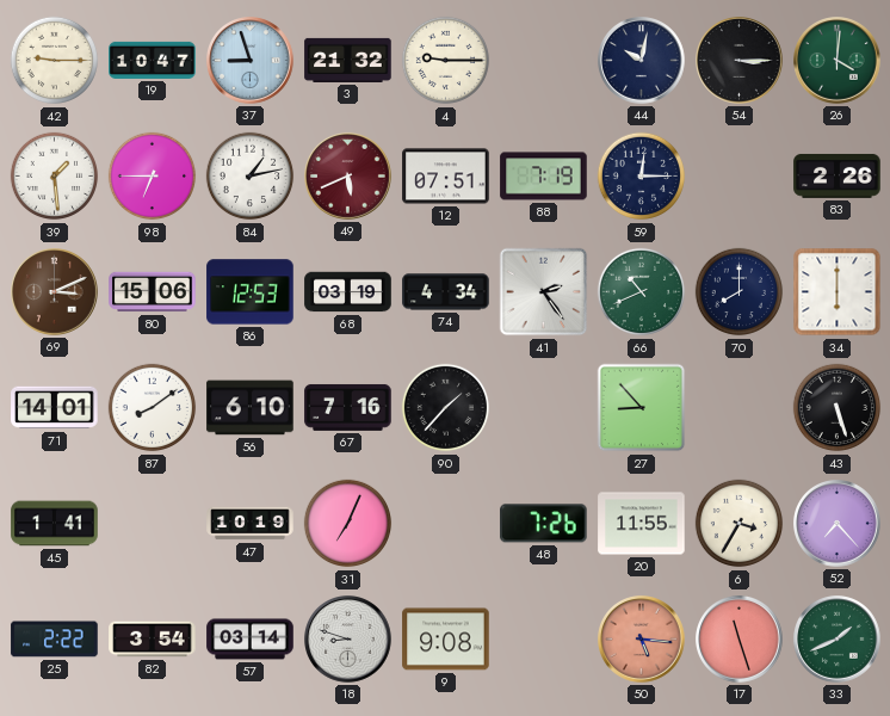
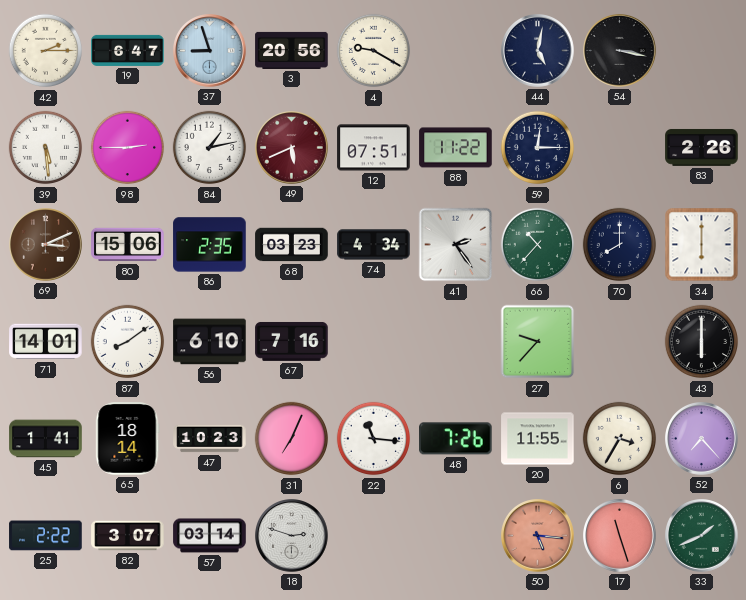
42: 9:15 -> 2:15
19: 10:47 -> 6:47
3: 21:32 -> 20:56
4: 9:15 -> 9:20
44: 10:02 -> 5:02
54: 3:15 -> 3:17
26: 4:01 -> none
39: 1:29 -> 5:29
98: 6:45 -> 2:45
88: 7:19 -> 11:22
86: 12:53 -> 2:35
68: 03:19 -> 03:23
66: 10:41 -> 10:37
90: 1:37 -> none
27: 8:53 -> 9:37
43: 5:27 -> 6:00
65: none -> 18:14
47: 10:19 -> 10:23
22: none -> 11:16
82: 3:54 -> 3:07
18: 8:48 -> 2:48
9: 9:08 -> none
